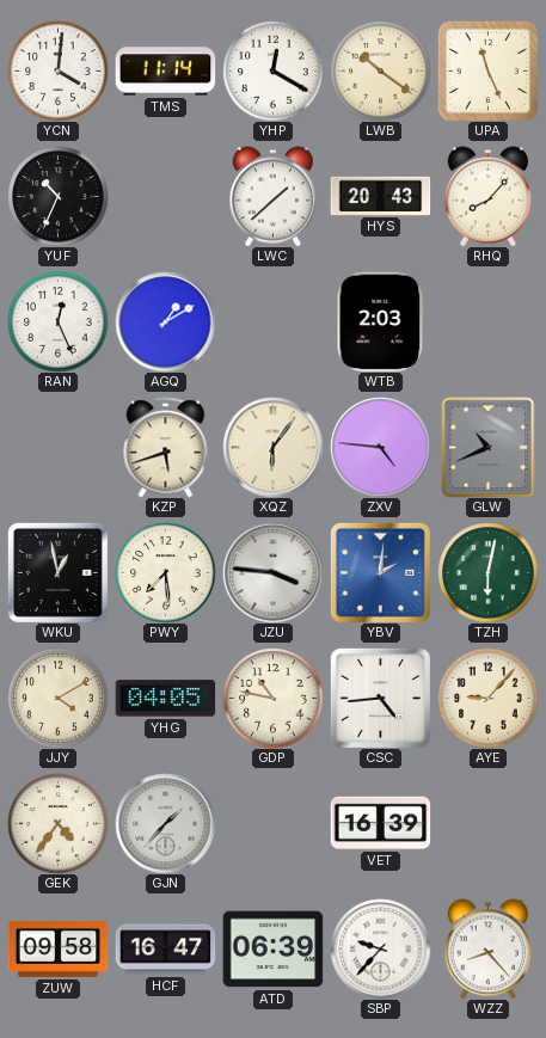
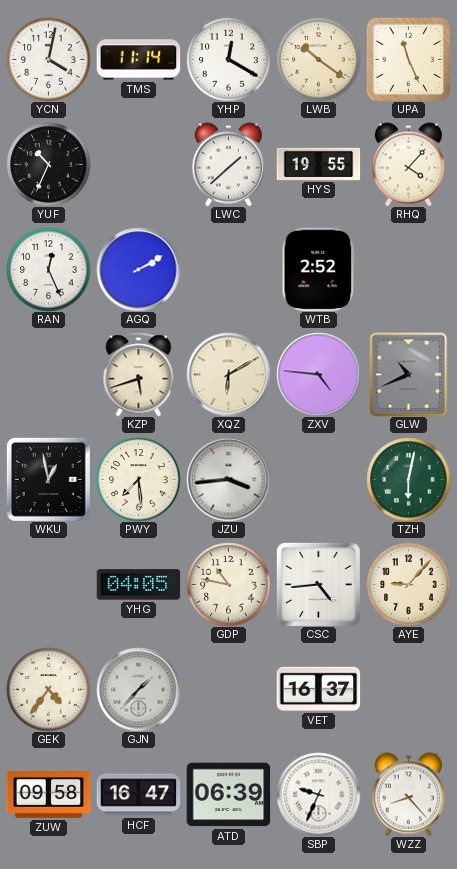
YCN: 4:01 -> 4:02
HYS: 20:43 -> 19:55
RHQ: 8:07 -> 4:07
AGQ: 1:10 -> 2:10
WTB: 2:03 -> 2:52
XQZ: 6:06 -> 6:10
JZU: 3:46 -> 3:44
YBV: 2:01 -> none
JJY: 4:10 -> none
VET: 16:39 -> 16:37
SBP: 9:37 -> 9:34
